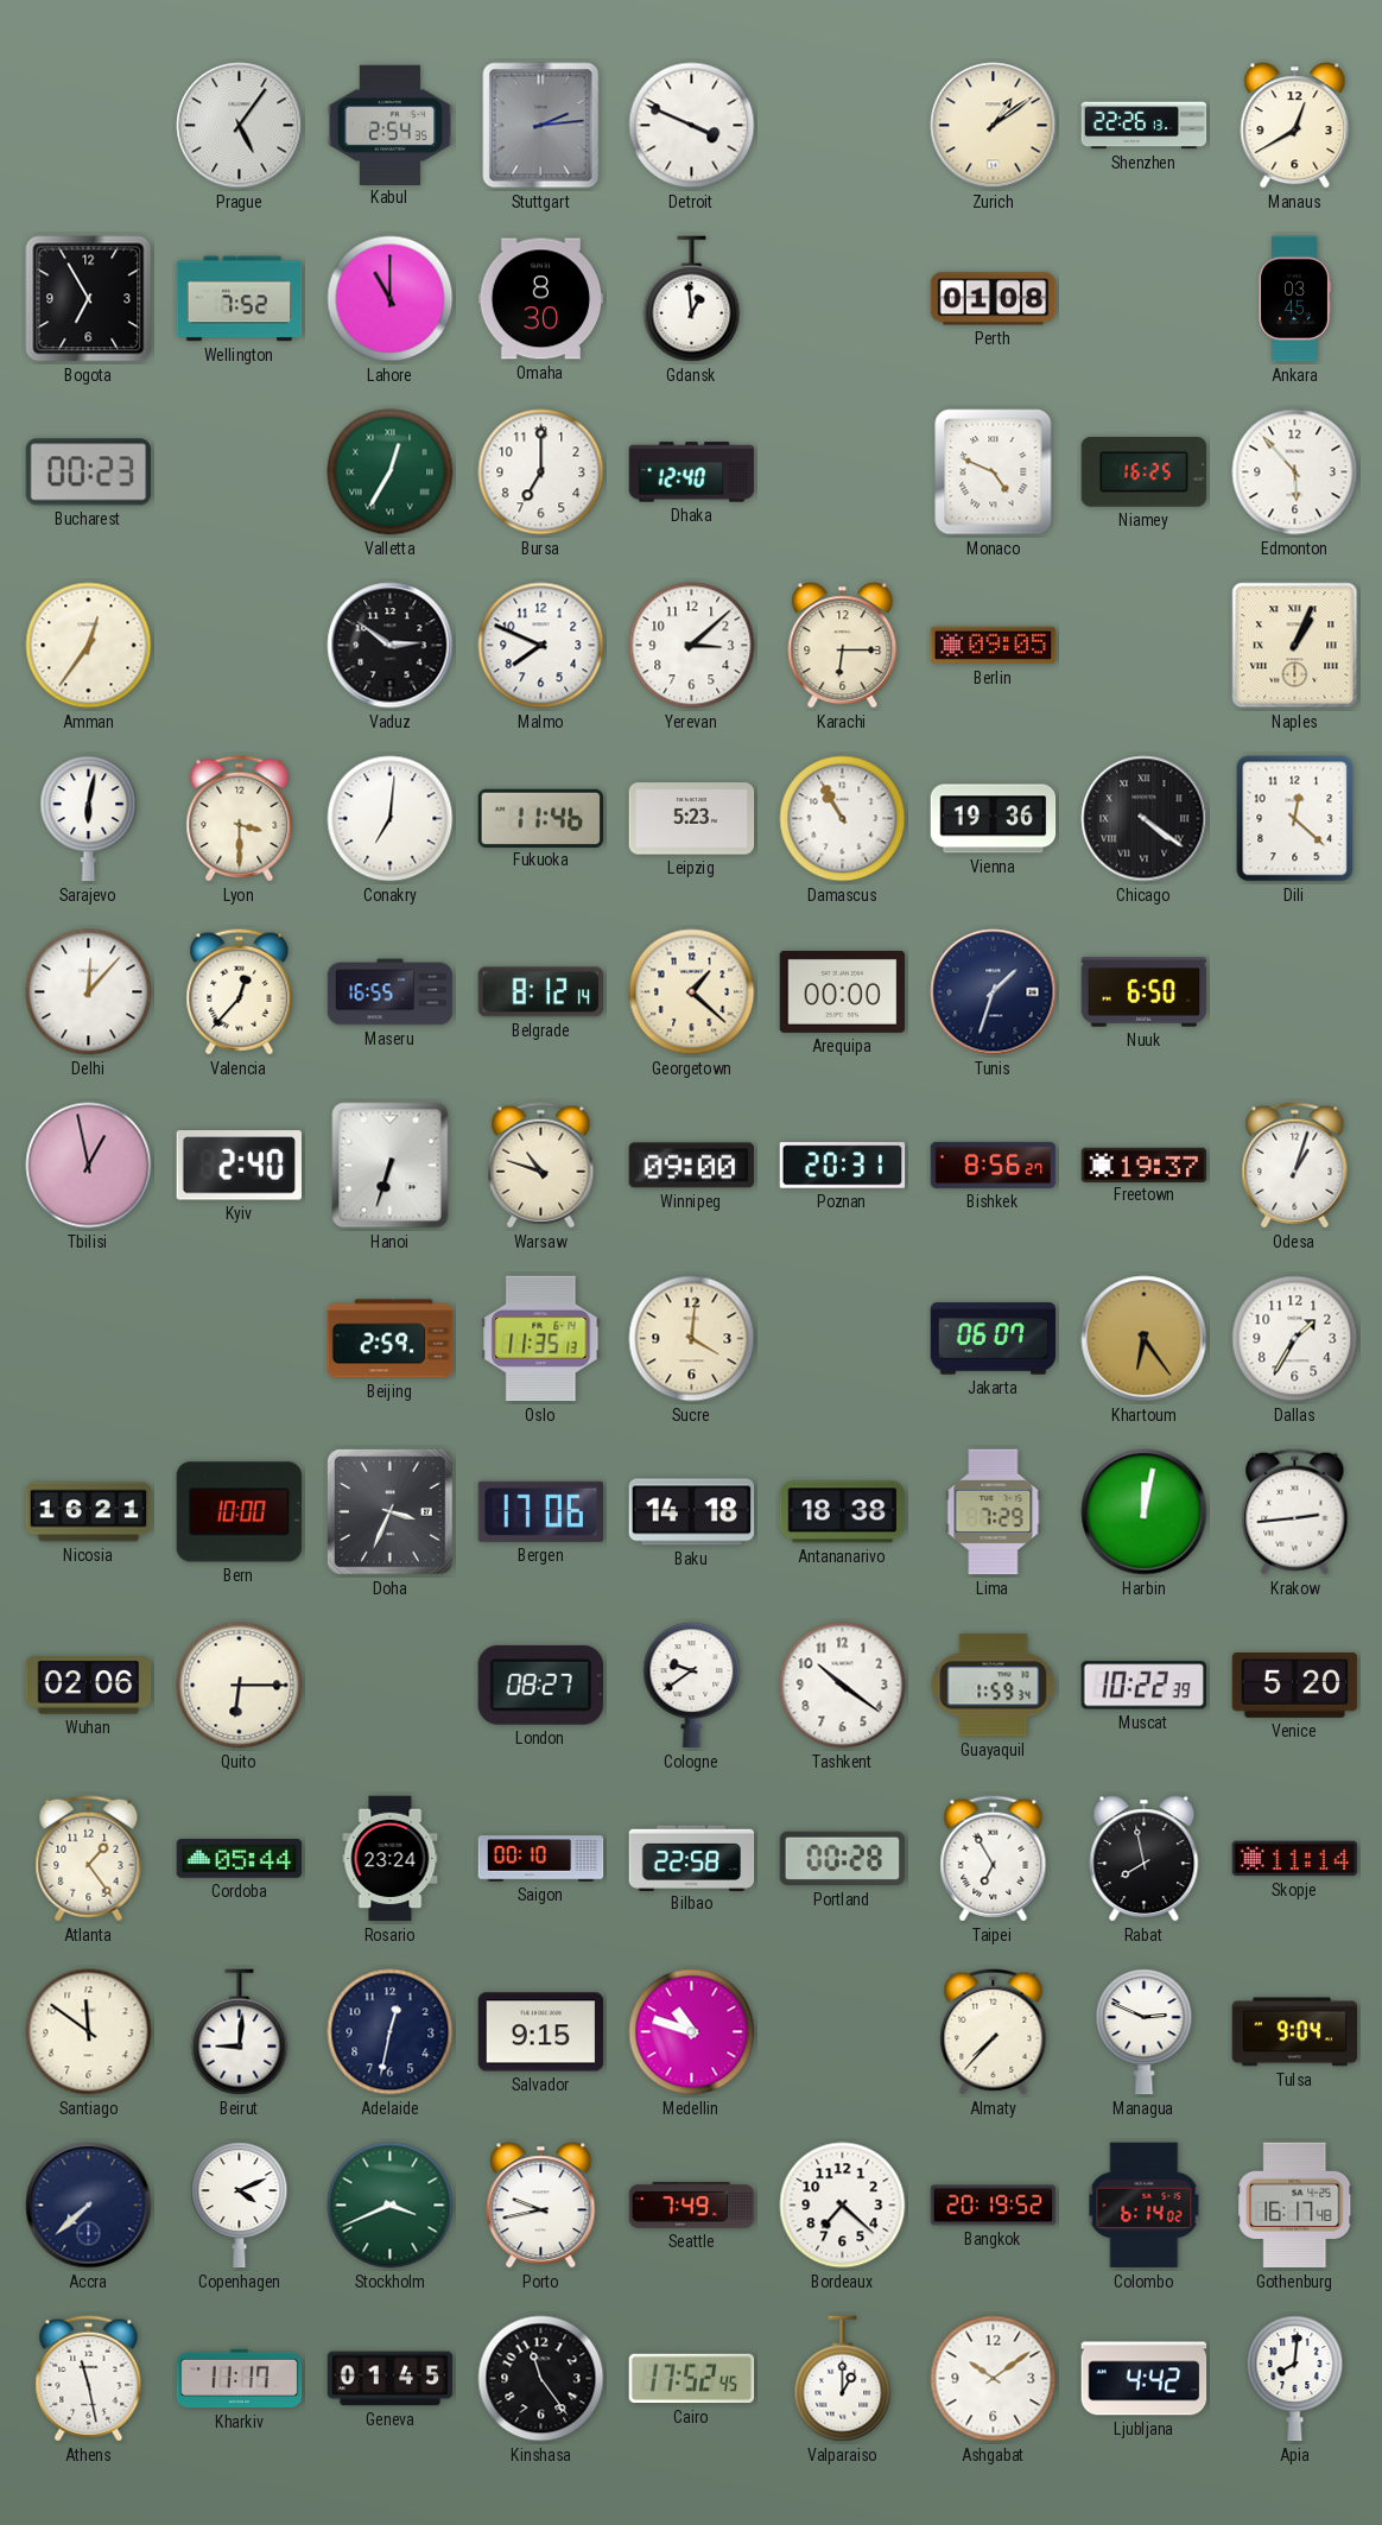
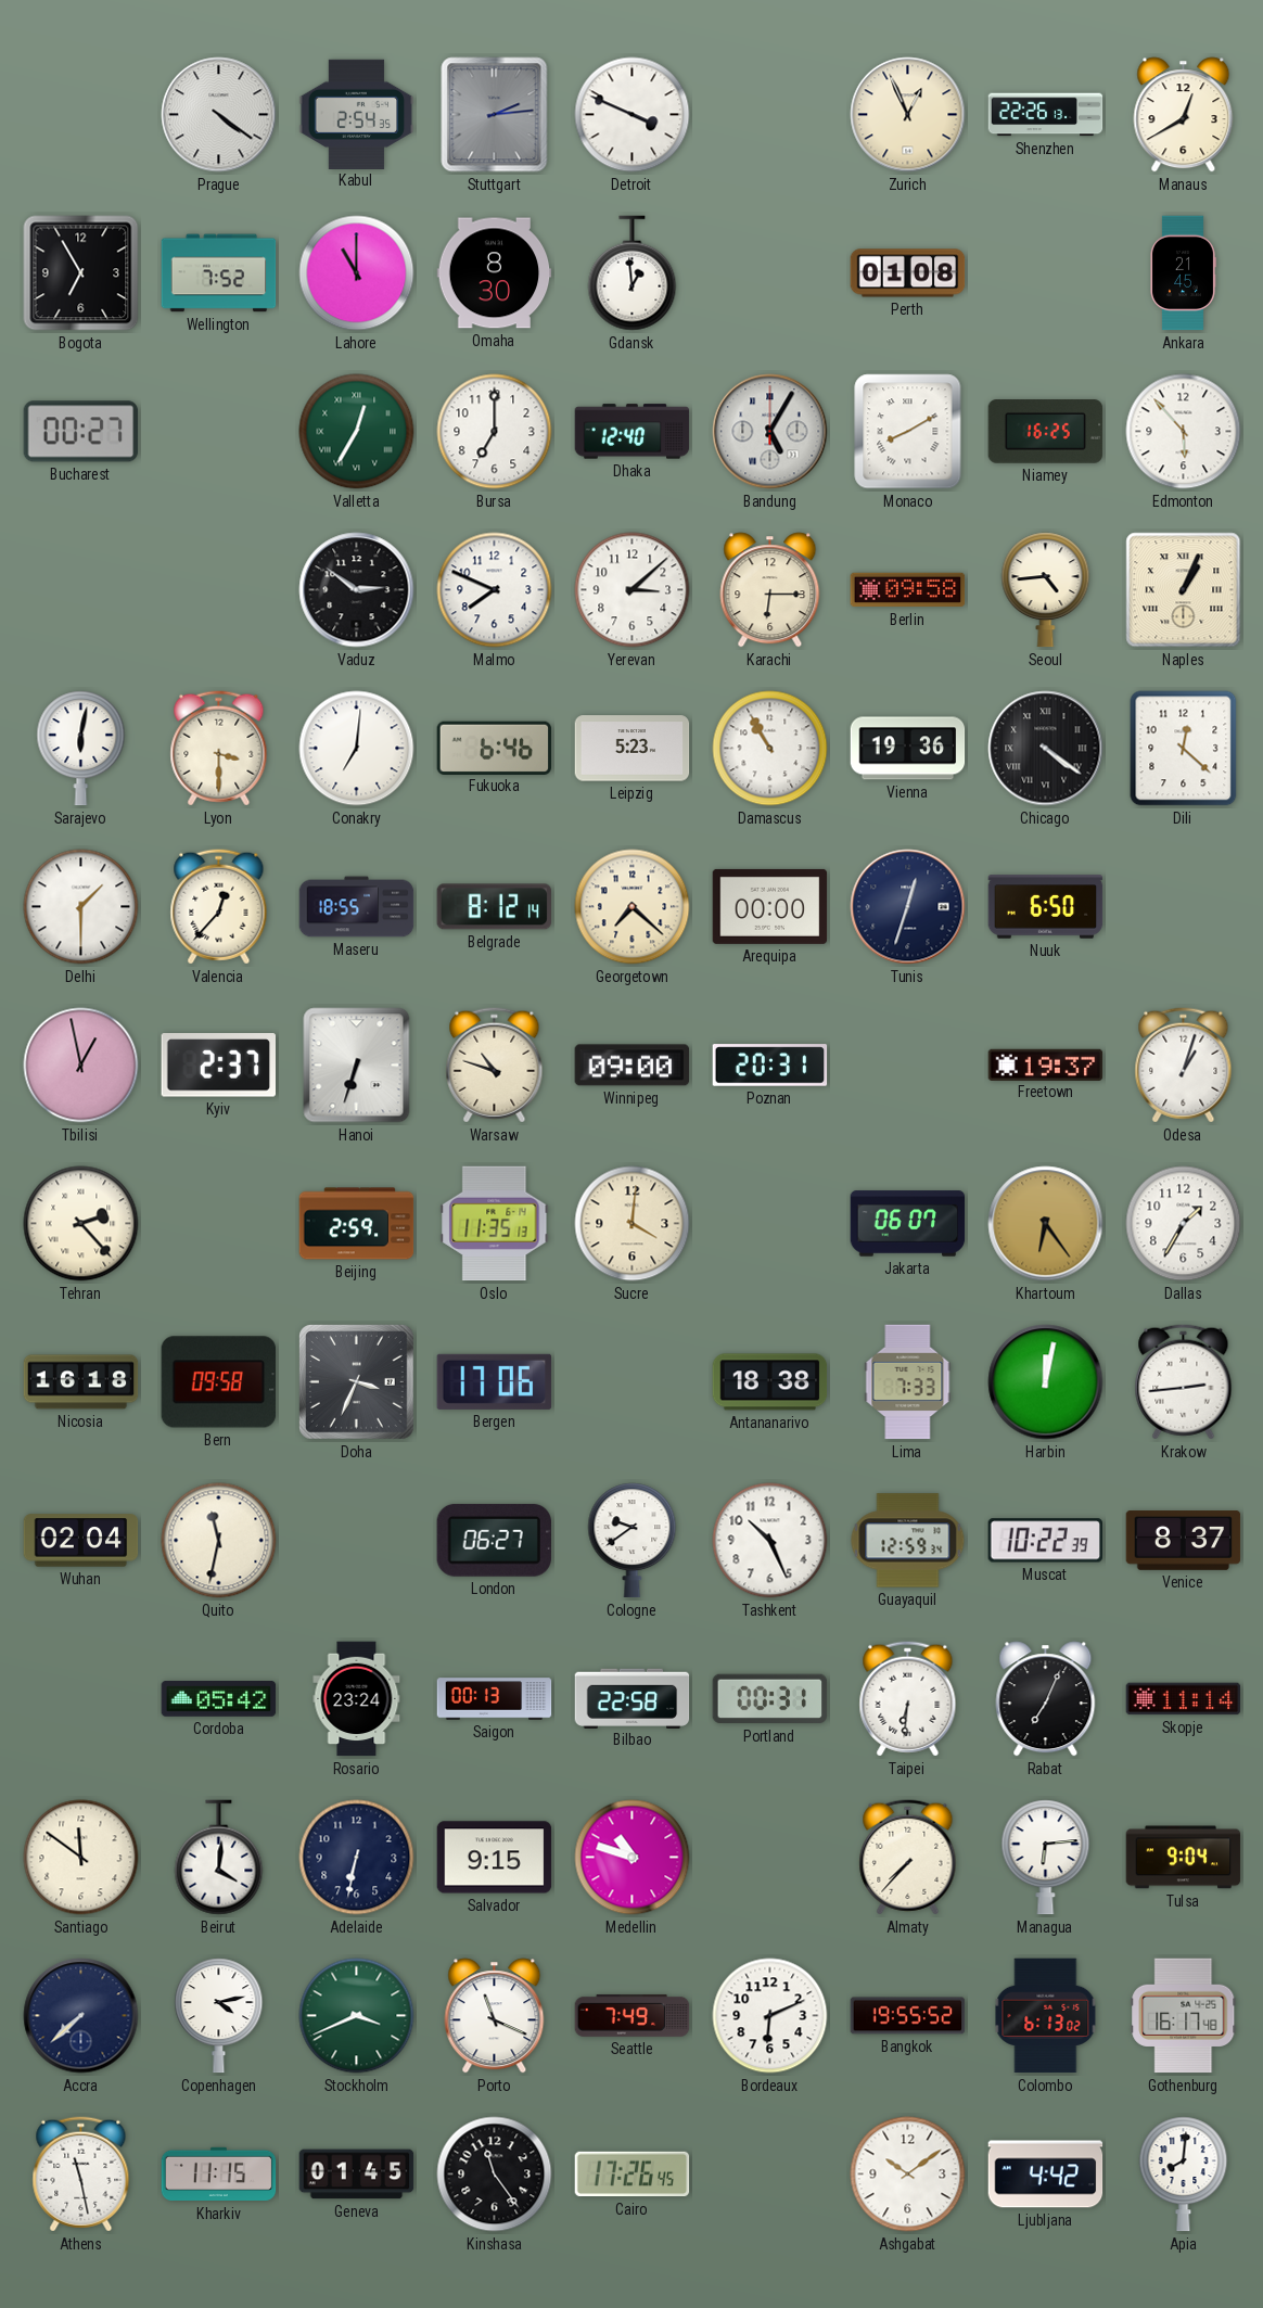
Prague: 5:06 -> 4:21
Zurich: 1:09 -> 12:56
Ankara: 03:45 -> 21:45
Bucharest: 00:23 -> 00:27
Bandung: none -> 5:05
Monaco: 4:49 -> 8:10
Amman: 12:36 -> none
Berlin: 09:05 -> 09:58
Seoul: none -> 4:44
Fukuoka: 11:46 -> 6:46
Delhi: 12:07 -> 1:30
Maseru: 16:55 -> 18:55
Georgetown: 1:22 -> 7:22
Tunis: 1:33 -> 12:33
Kyiv: 2:40 -> 2:37
Bishkek: 8:56 -> none
Tehran: none -> 2:23
Nicosia: 16:21 -> 16:18
Bern: 10:00 -> 09:58
Baku: 14:18 -> none
Lima: 7:29 -> 7:33
Wuhan: 02:06 -> 02:04
Quito: 6:15 -> 11:32
London: 08:27 -> 06:27
Tashkent: 10:21 -> 10:26
Guayaquil: 1:59 -> 12:59
Venice: 5:20 -> 8:37
Atlanta: 1:24 -> none
Cordoba: 05:44 -> 05:42
Saigon: 00:10 -> 00:13
Portland: 00:28 -> 00:31
Taipei: 6:55 -> 6:31
Rabat: 7:58 -> 7:04
Beirut: 9:01 -> 4:01
Adelaide: 12:32 -> 6:32
Managua: 2:49 -> 6:14
Copenhagen: 4:11 -> 4:13
Porto: 9:43 -> 11:19
Bordeaux: 7:22 -> 6:11
Bangkok: 20:19 -> 19:55
Colombo: 6:14 -> 6:13
Kharkiv: 11:17 -> 11:15
Cairo: 17:52 -> 17:26
Valparaiso: 1:00 -> none
